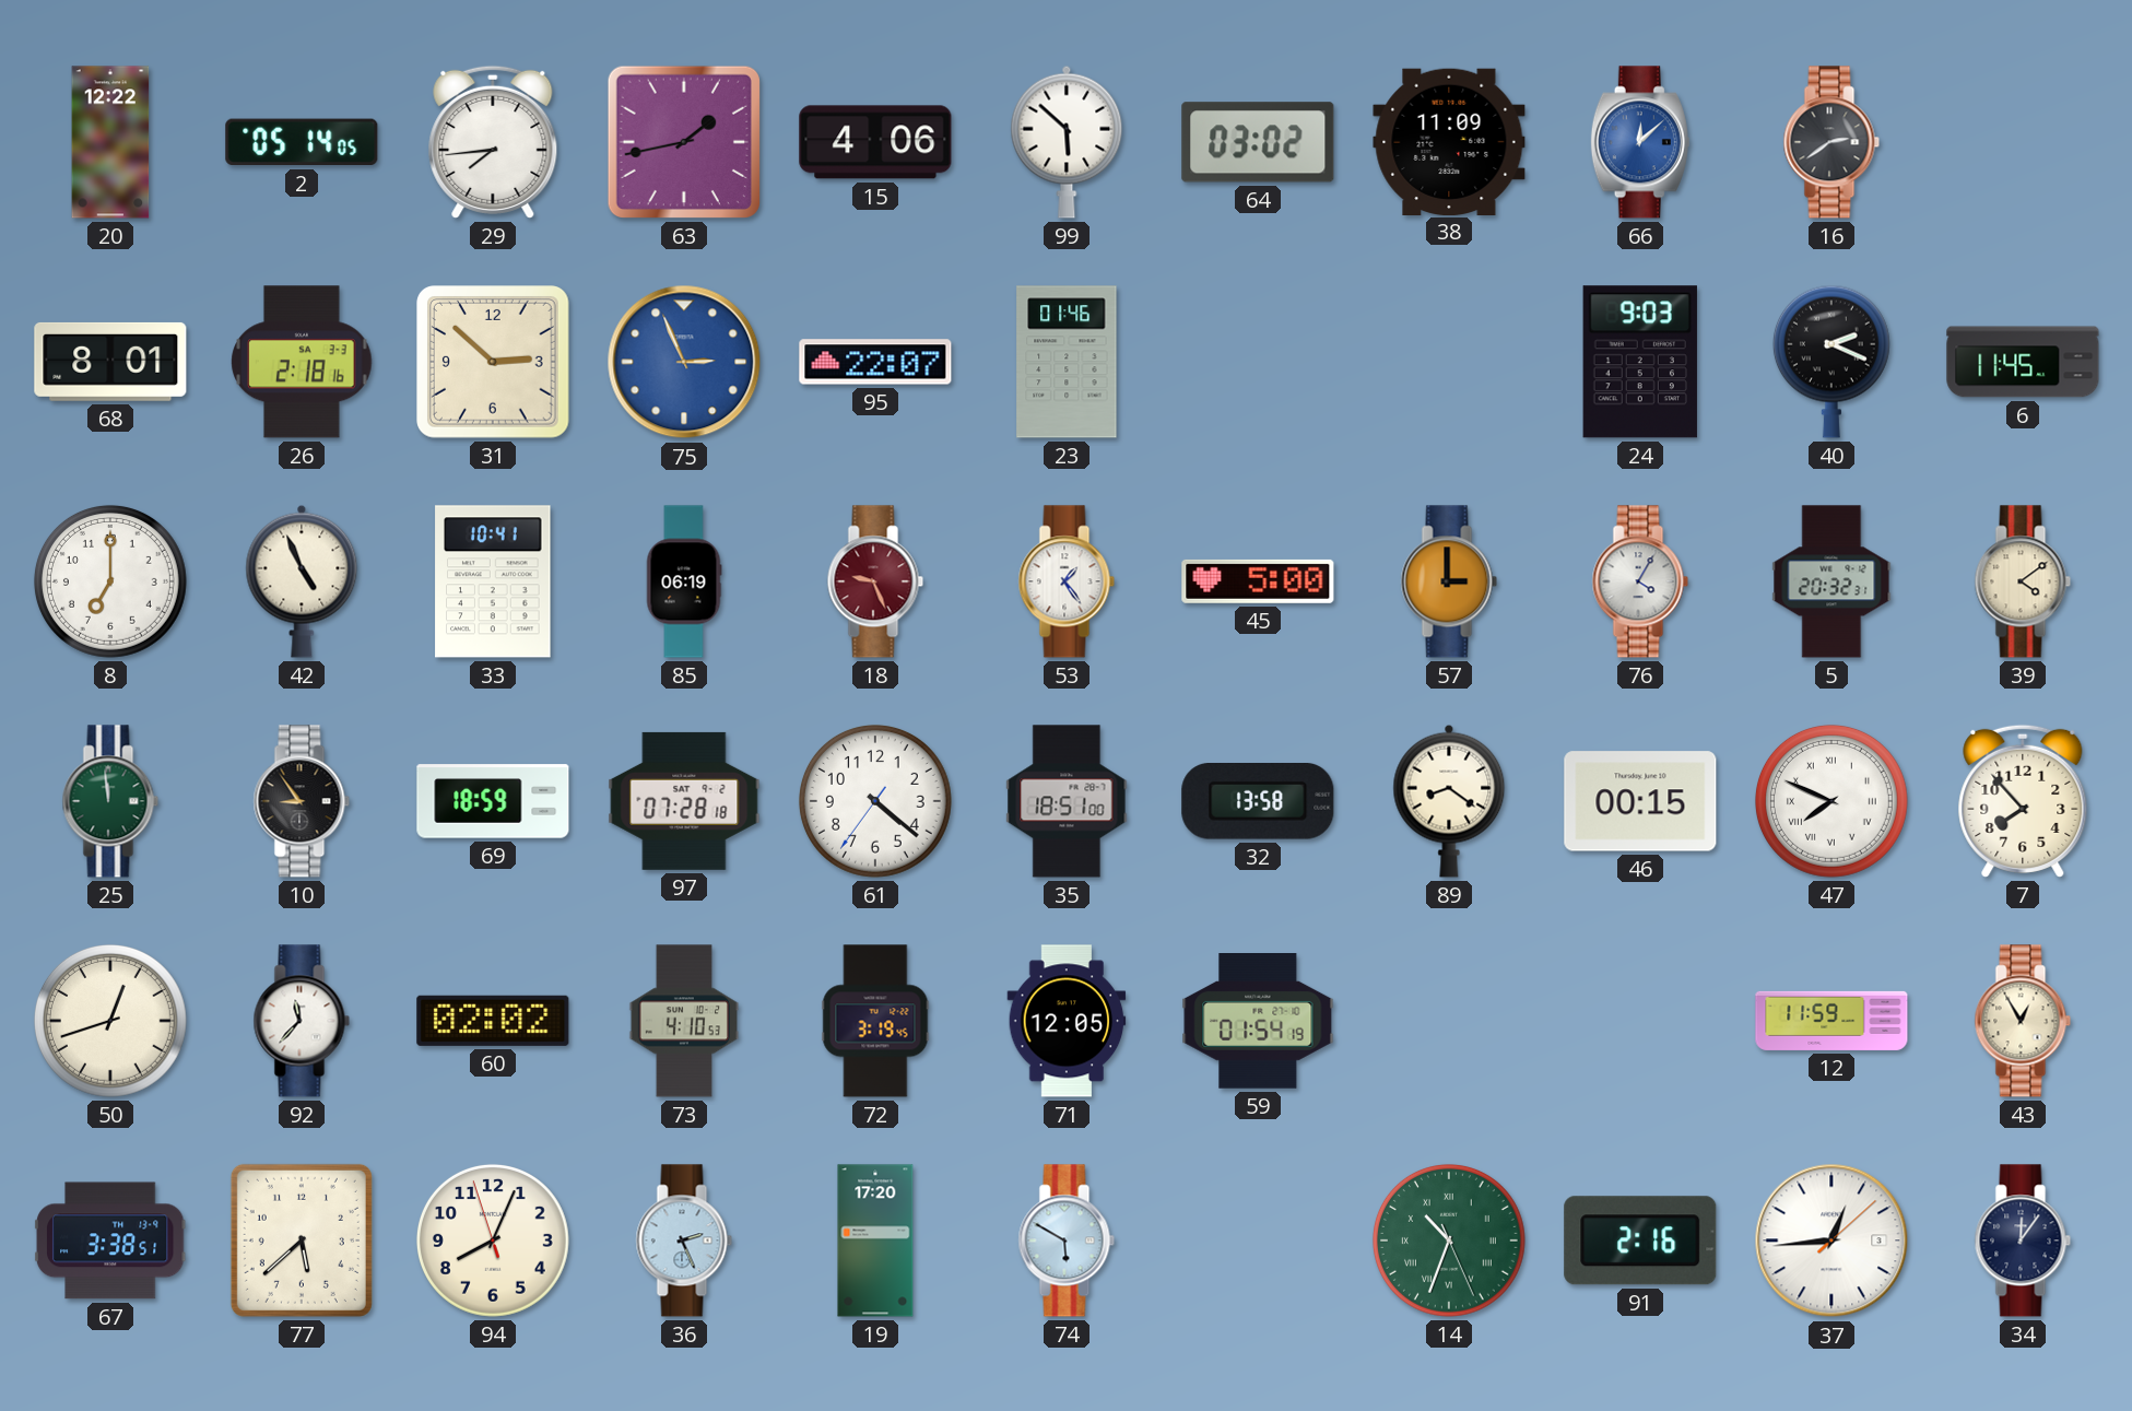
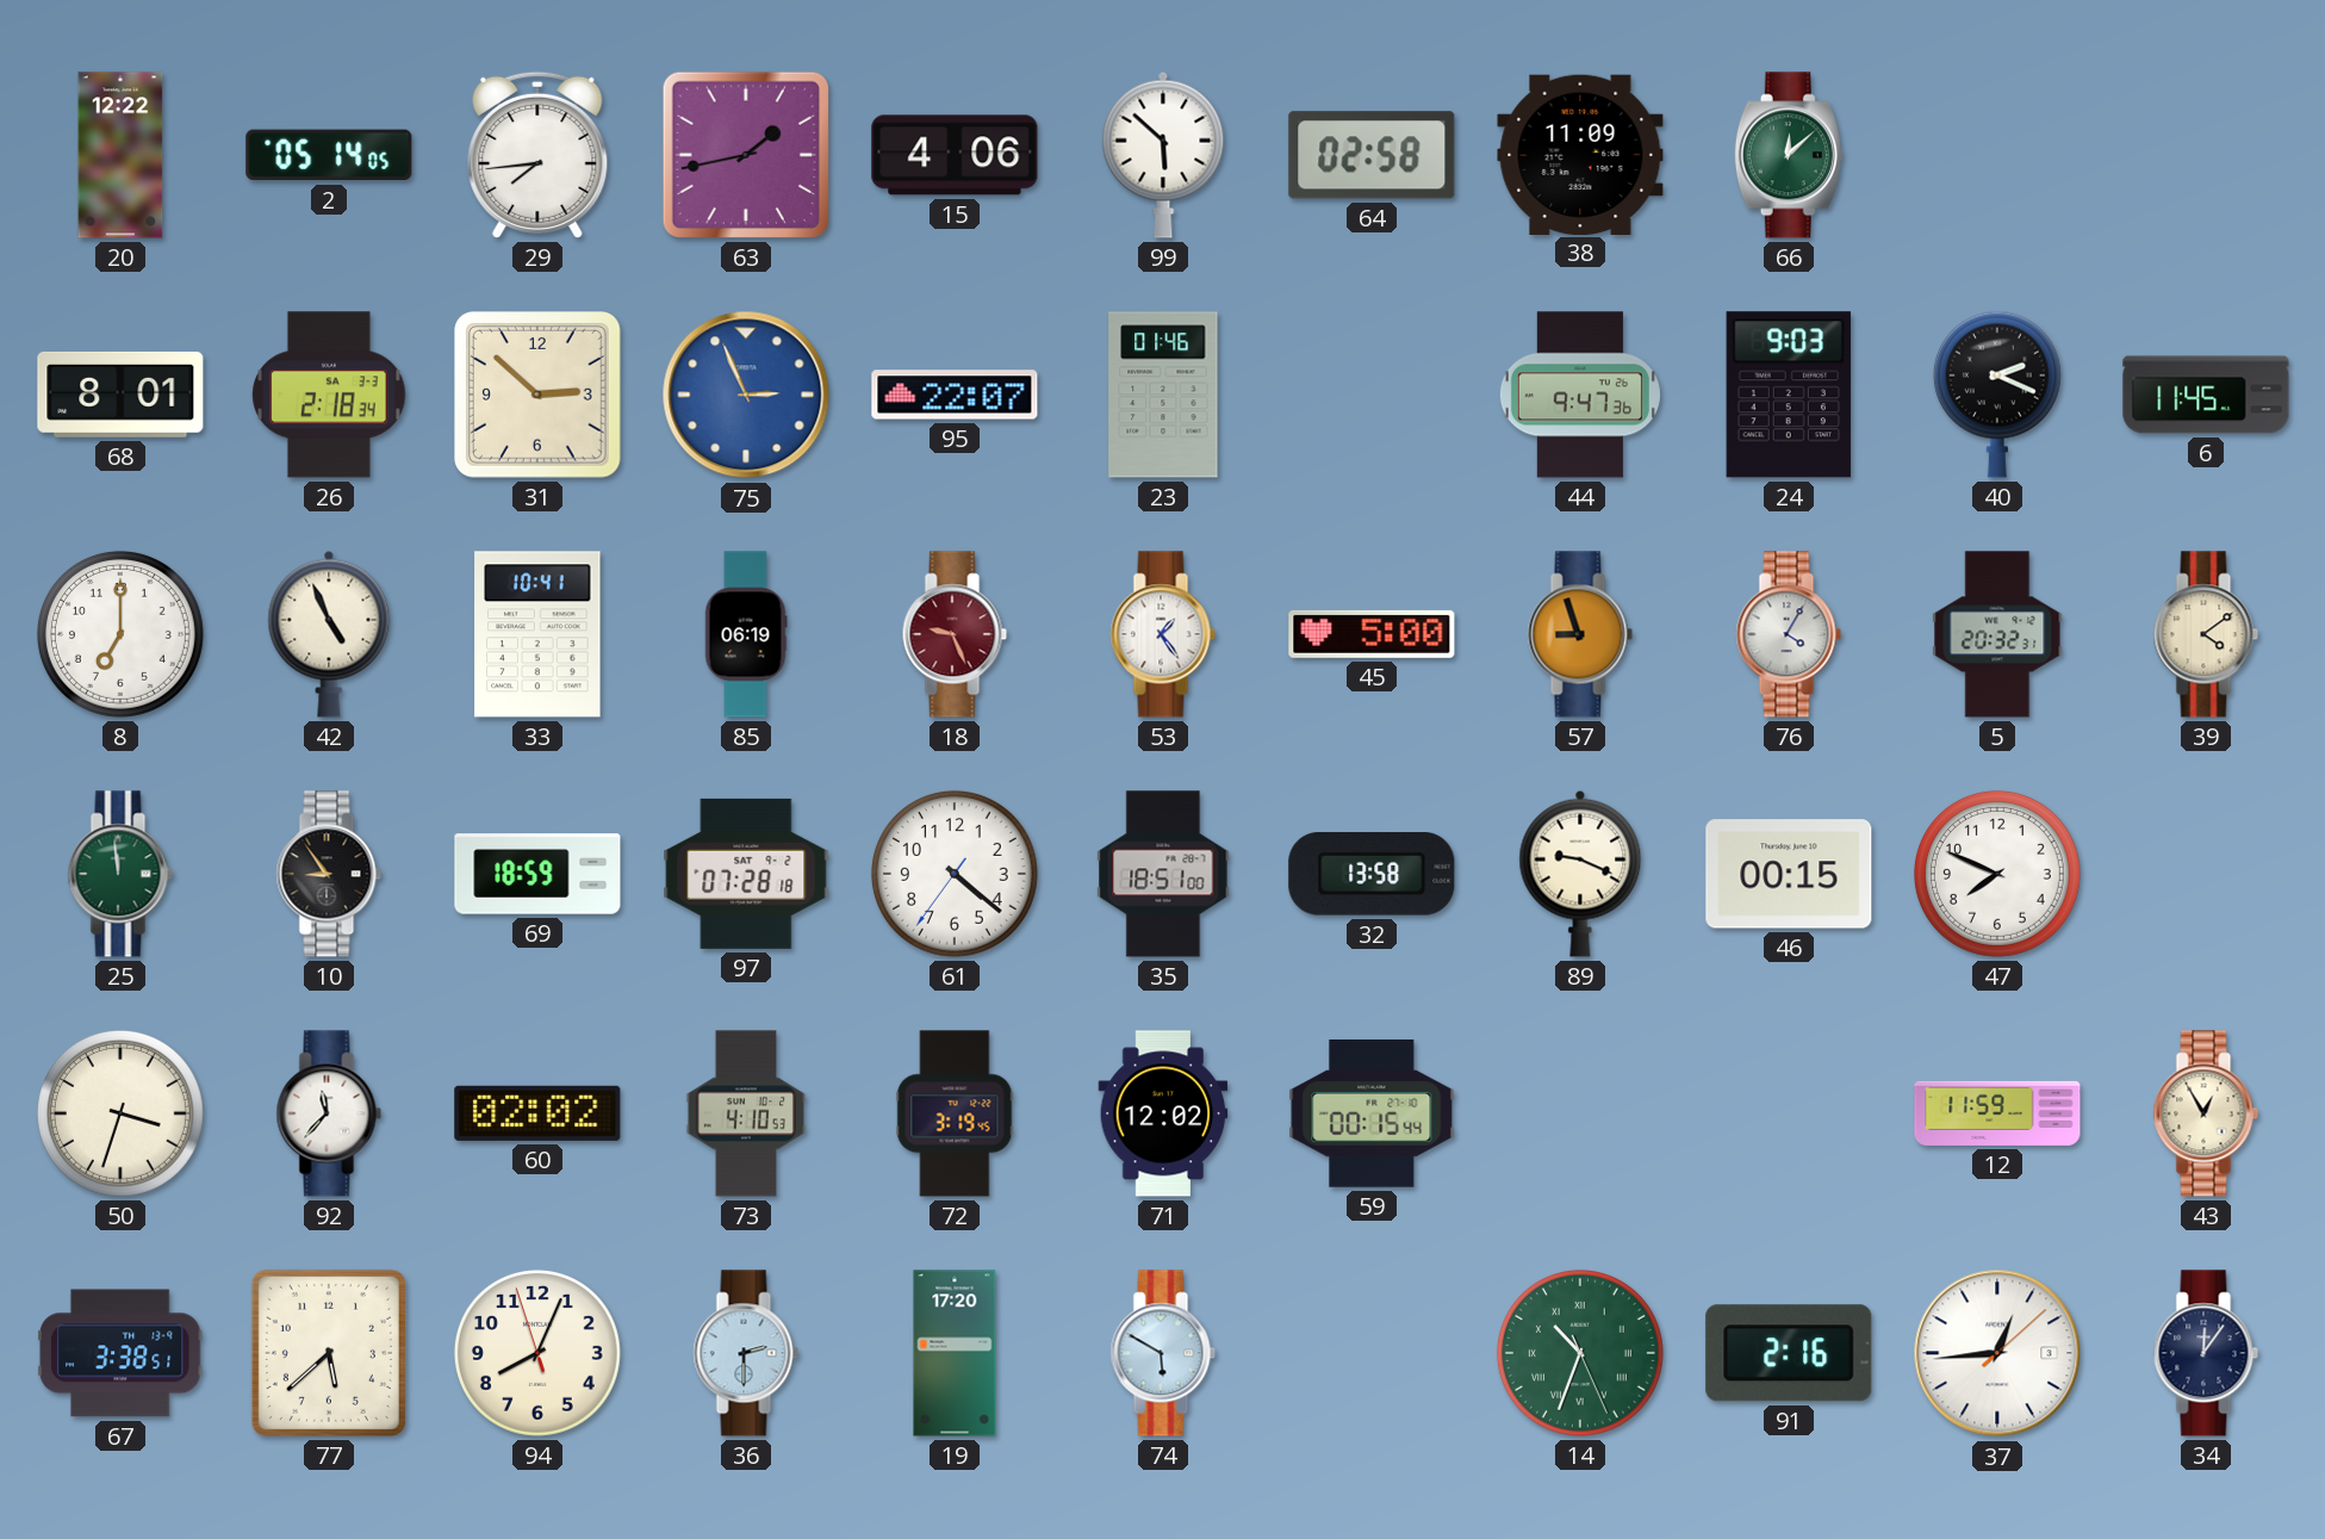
64: 03:02 -> 02:58
66 dial: blue -> green
16: 2:39 -> none
26: 2:18:16 -> 2:18:34
44: none -> 9:47
57: 3:00 -> 8:57
89: 8:21 -> 9:19
47 numerals: Roman -> Arabic
7: 7:53 -> none
50: 12:42 -> 3:33
71: 12:05 -> 12:02
59: 01:54 -> 00:15
36: 2:26 -> 2:30
